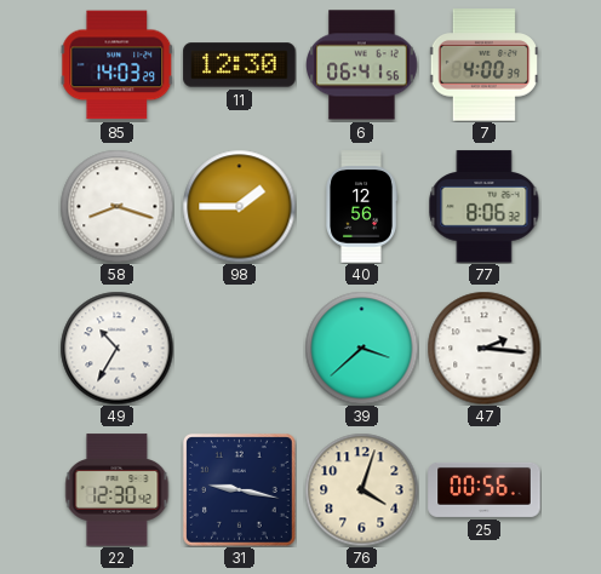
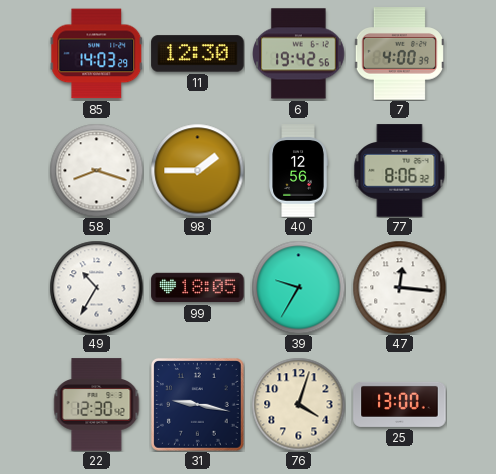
6: 06:41 -> 19:42
99: none -> 18:05
39: 3:38 -> 9:35
47: 2:16 -> 12:16
25: 00:56 -> 13:00
